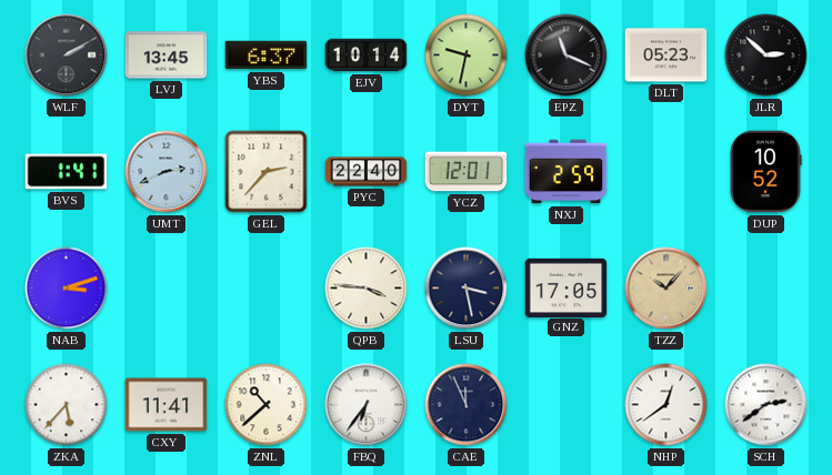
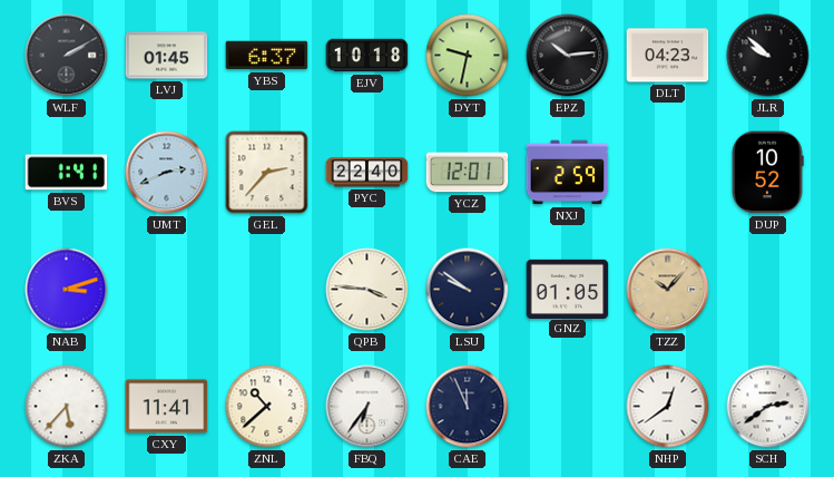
LVJ: 13:45 -> 01:45
EJV: 10:14 -> 10:18
EPZ: 11:19 -> 10:14
DLT: 05:23 -> 04:23
JLR: 2:52 -> 9:52
LSU: 3:28 -> 9:51
GNZ: 17:05 -> 01:05
